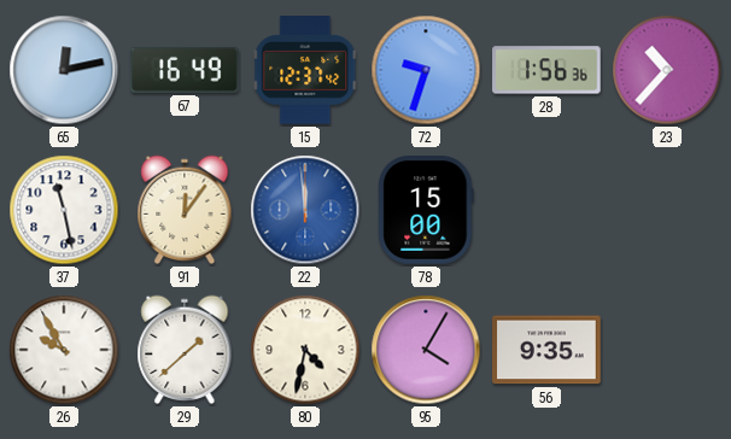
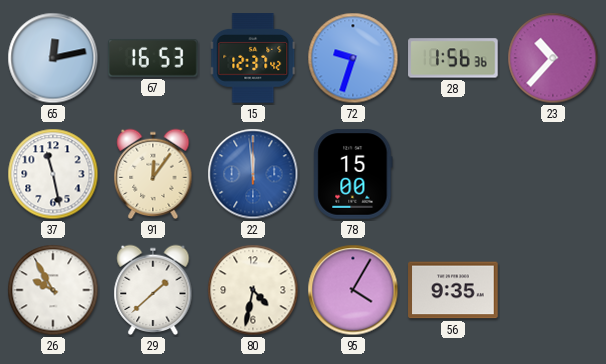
67: 16:49 -> 16:53
